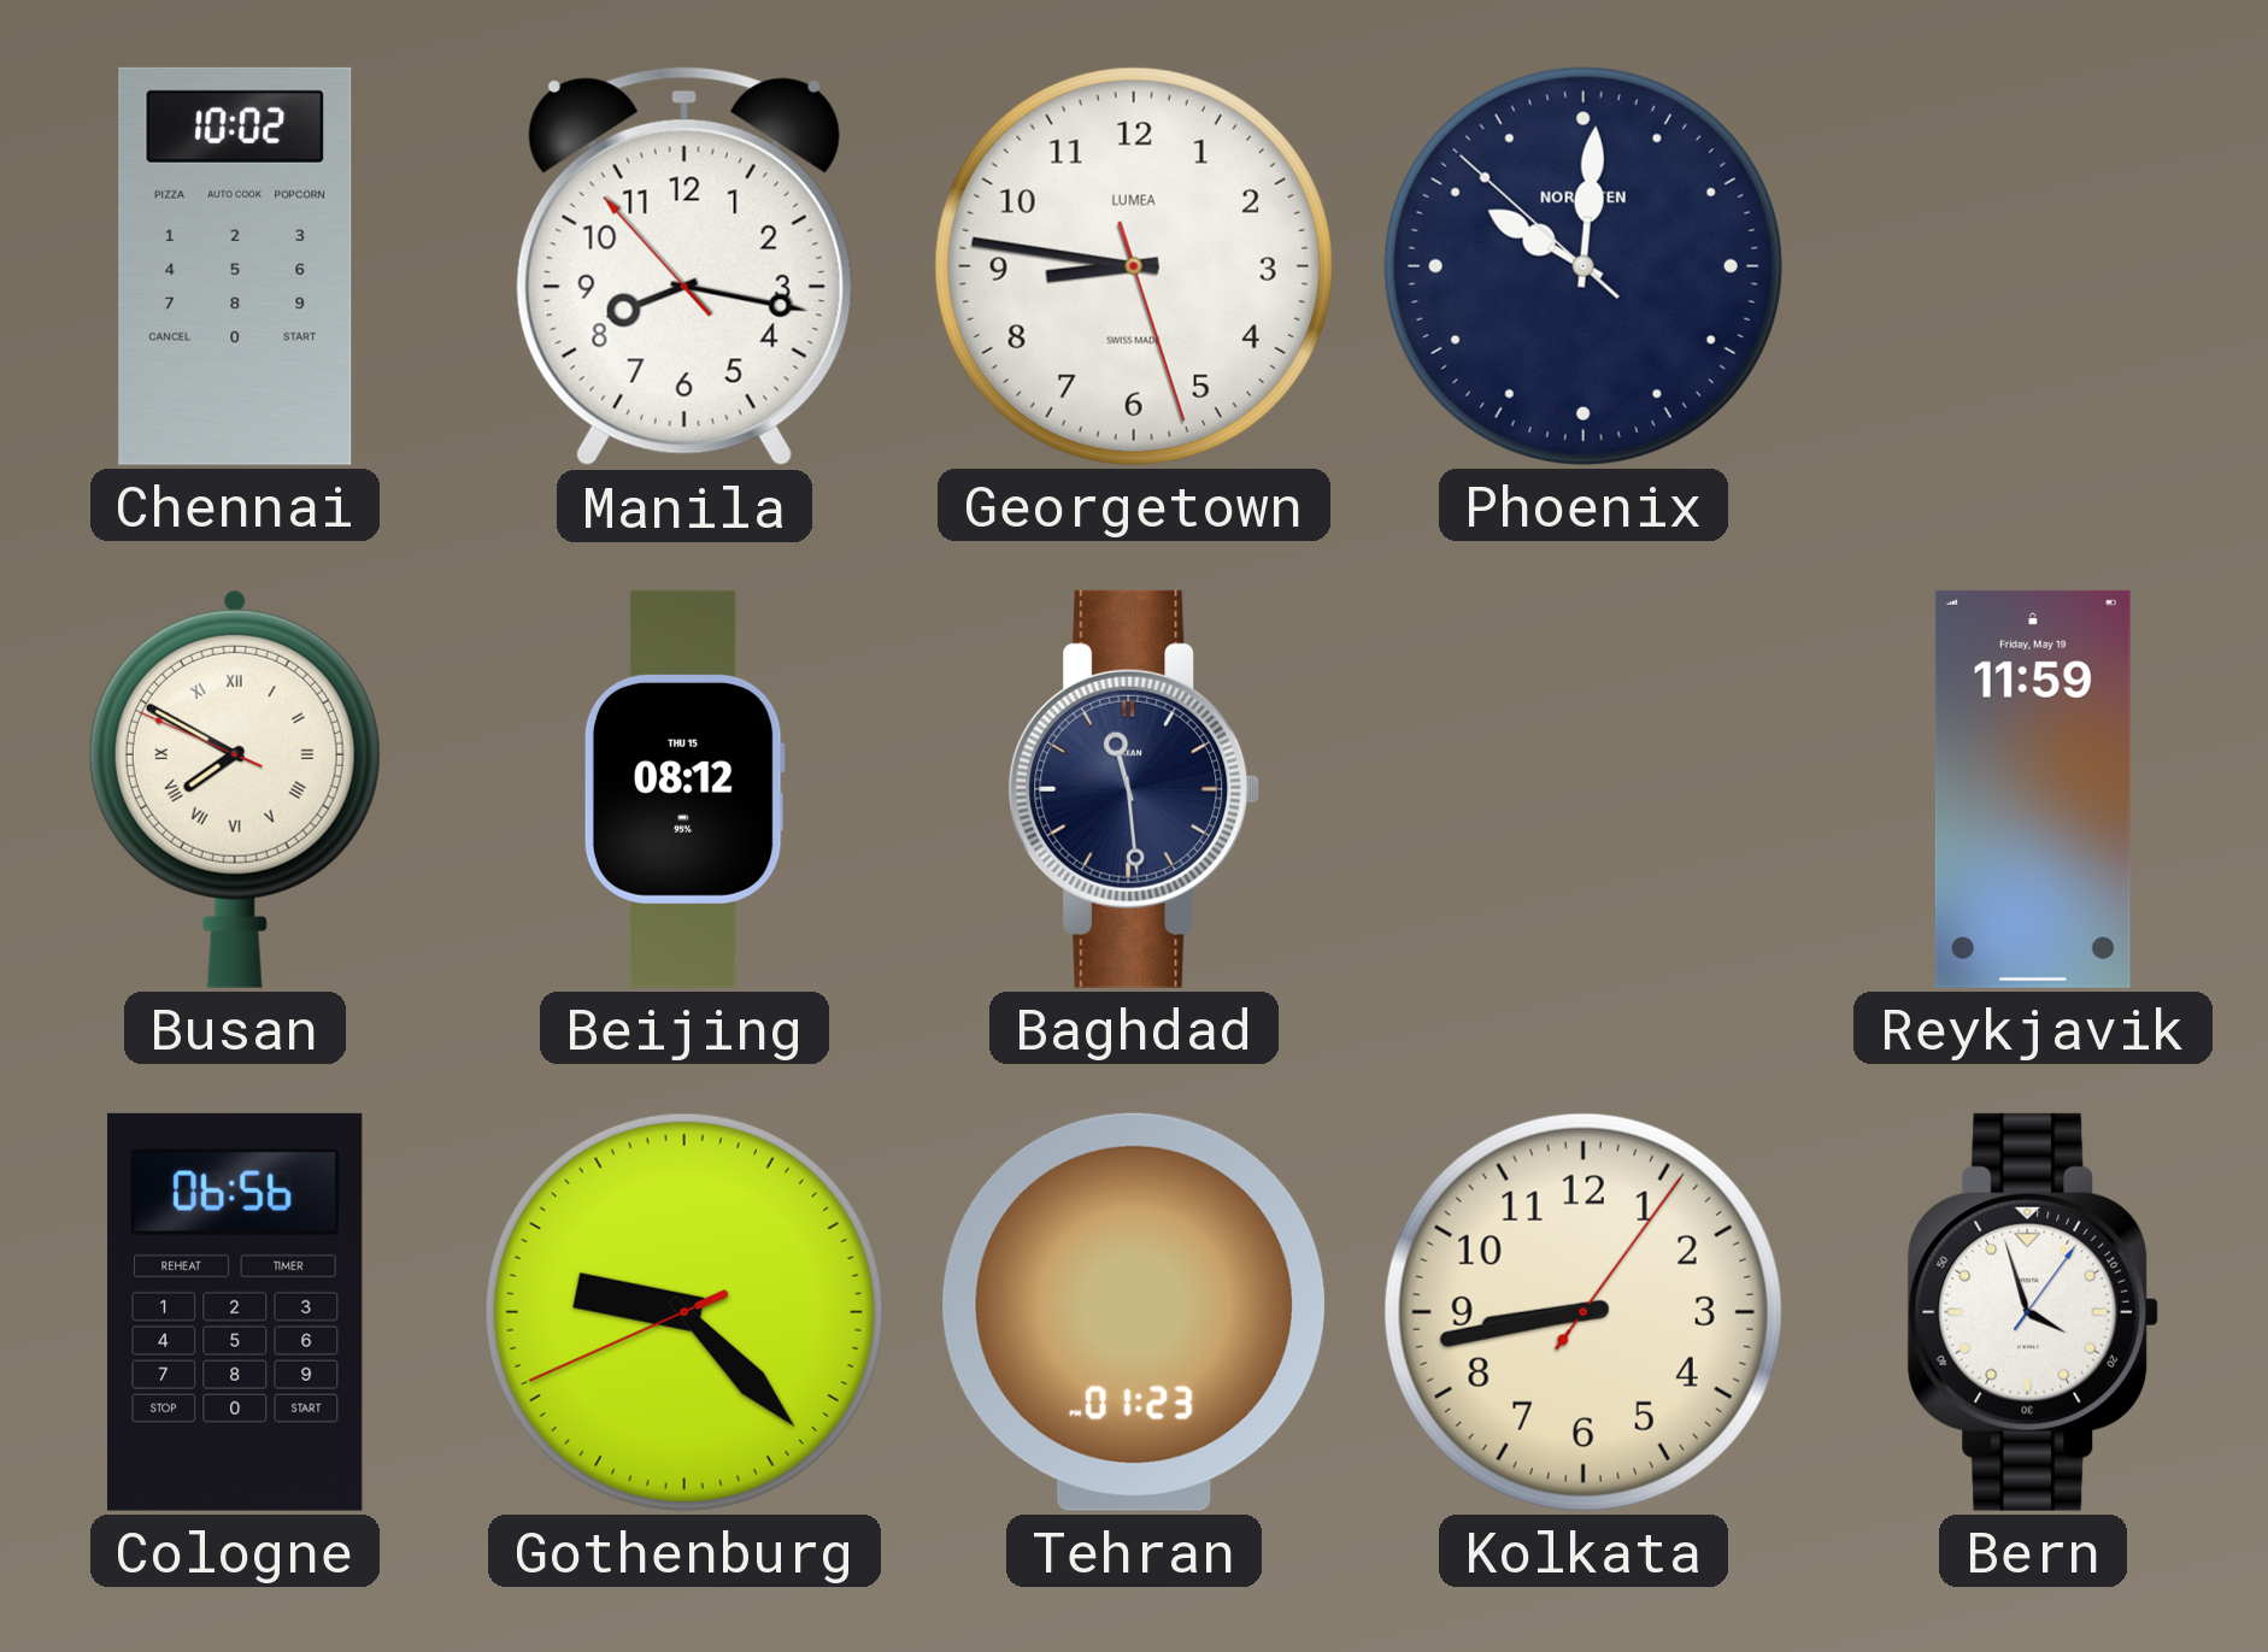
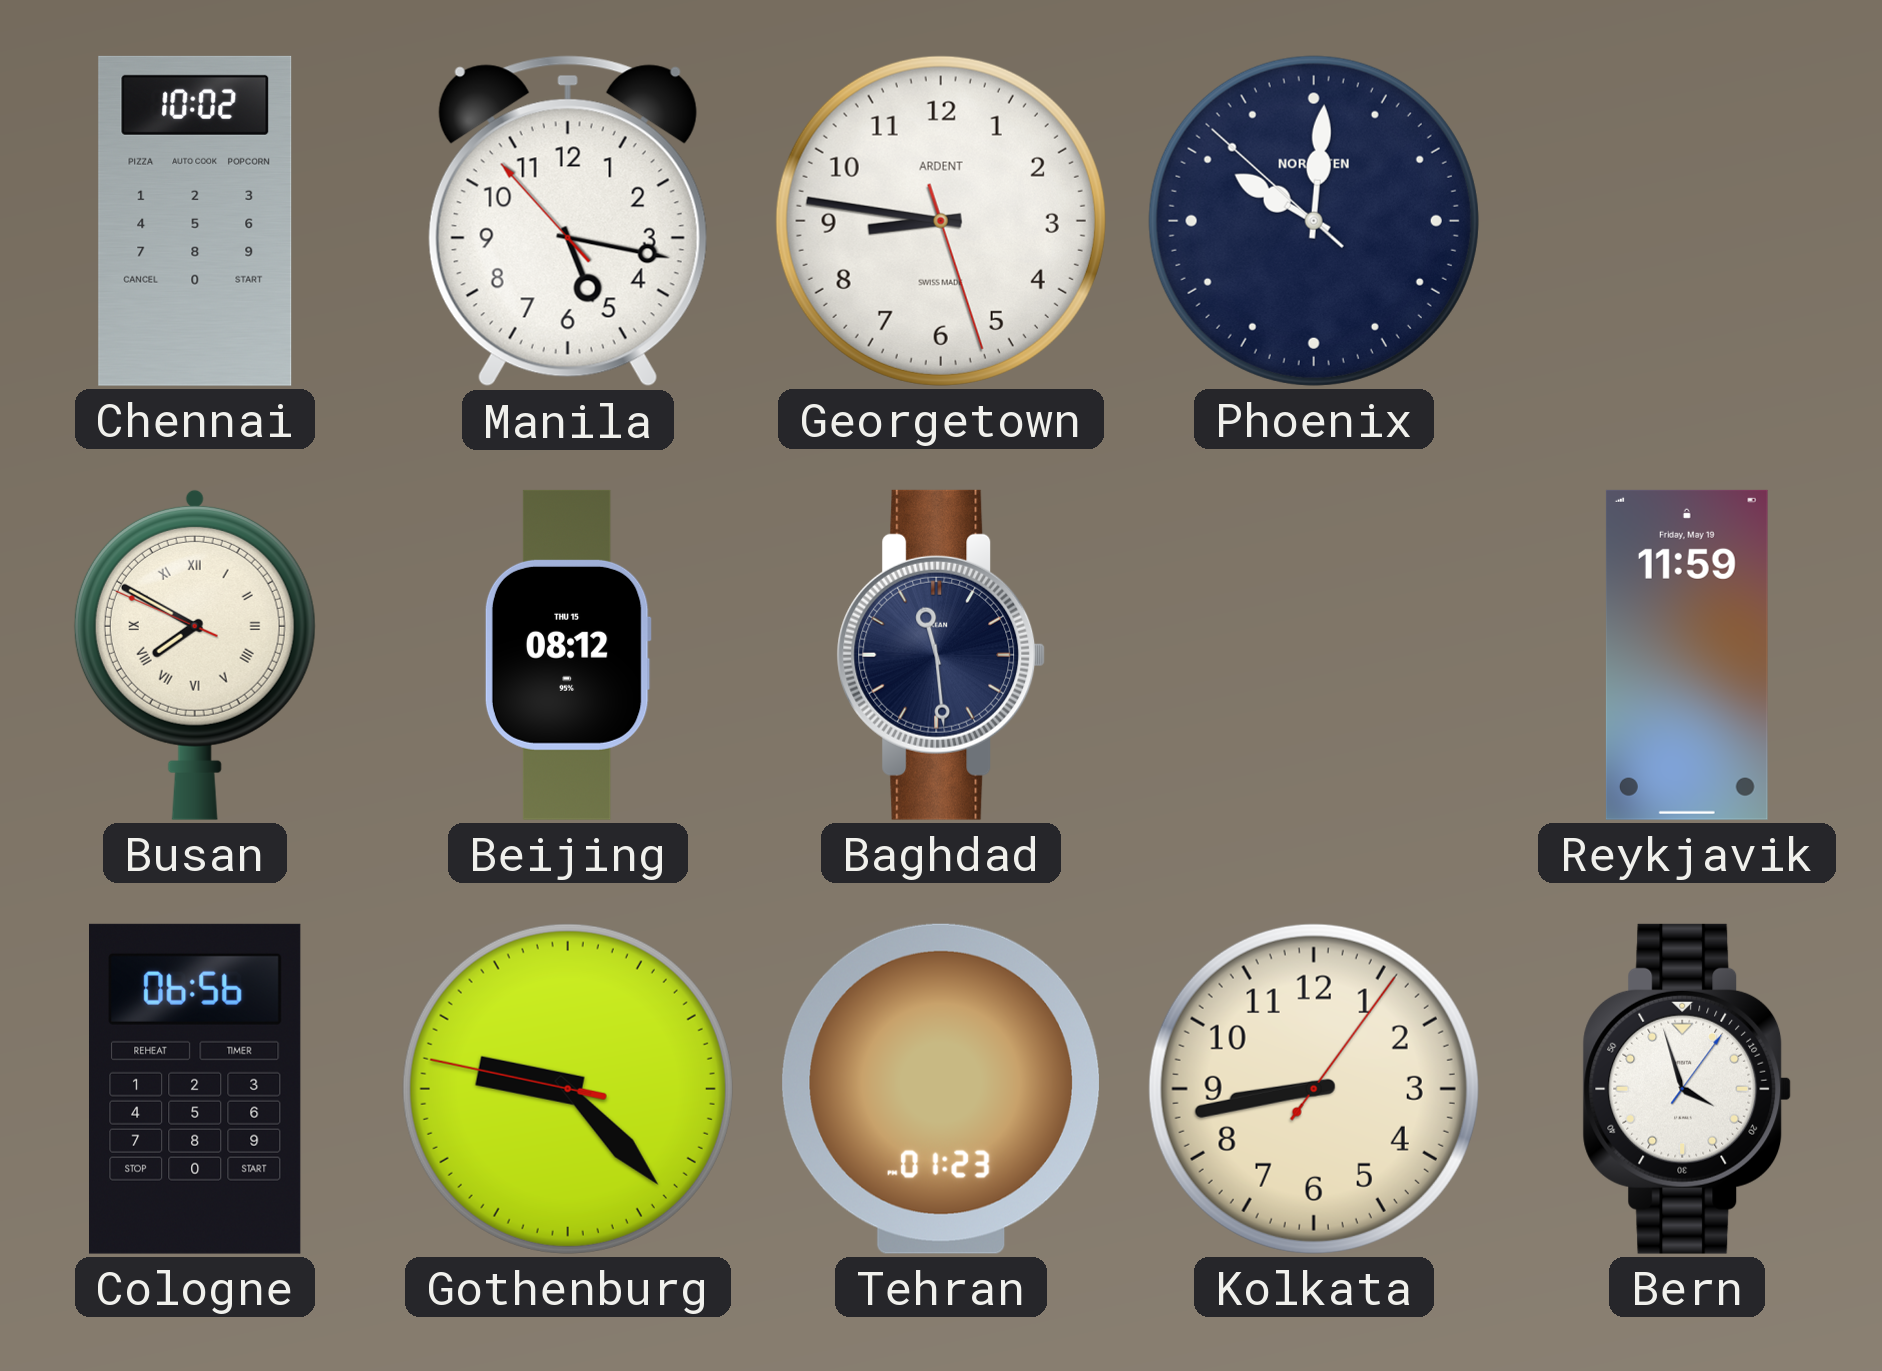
Manila: 8:16 -> 5:16
Georgetown brand: LUMEA -> ARDENT
Gothenburg: 9:22:41 -> 9:22:47
